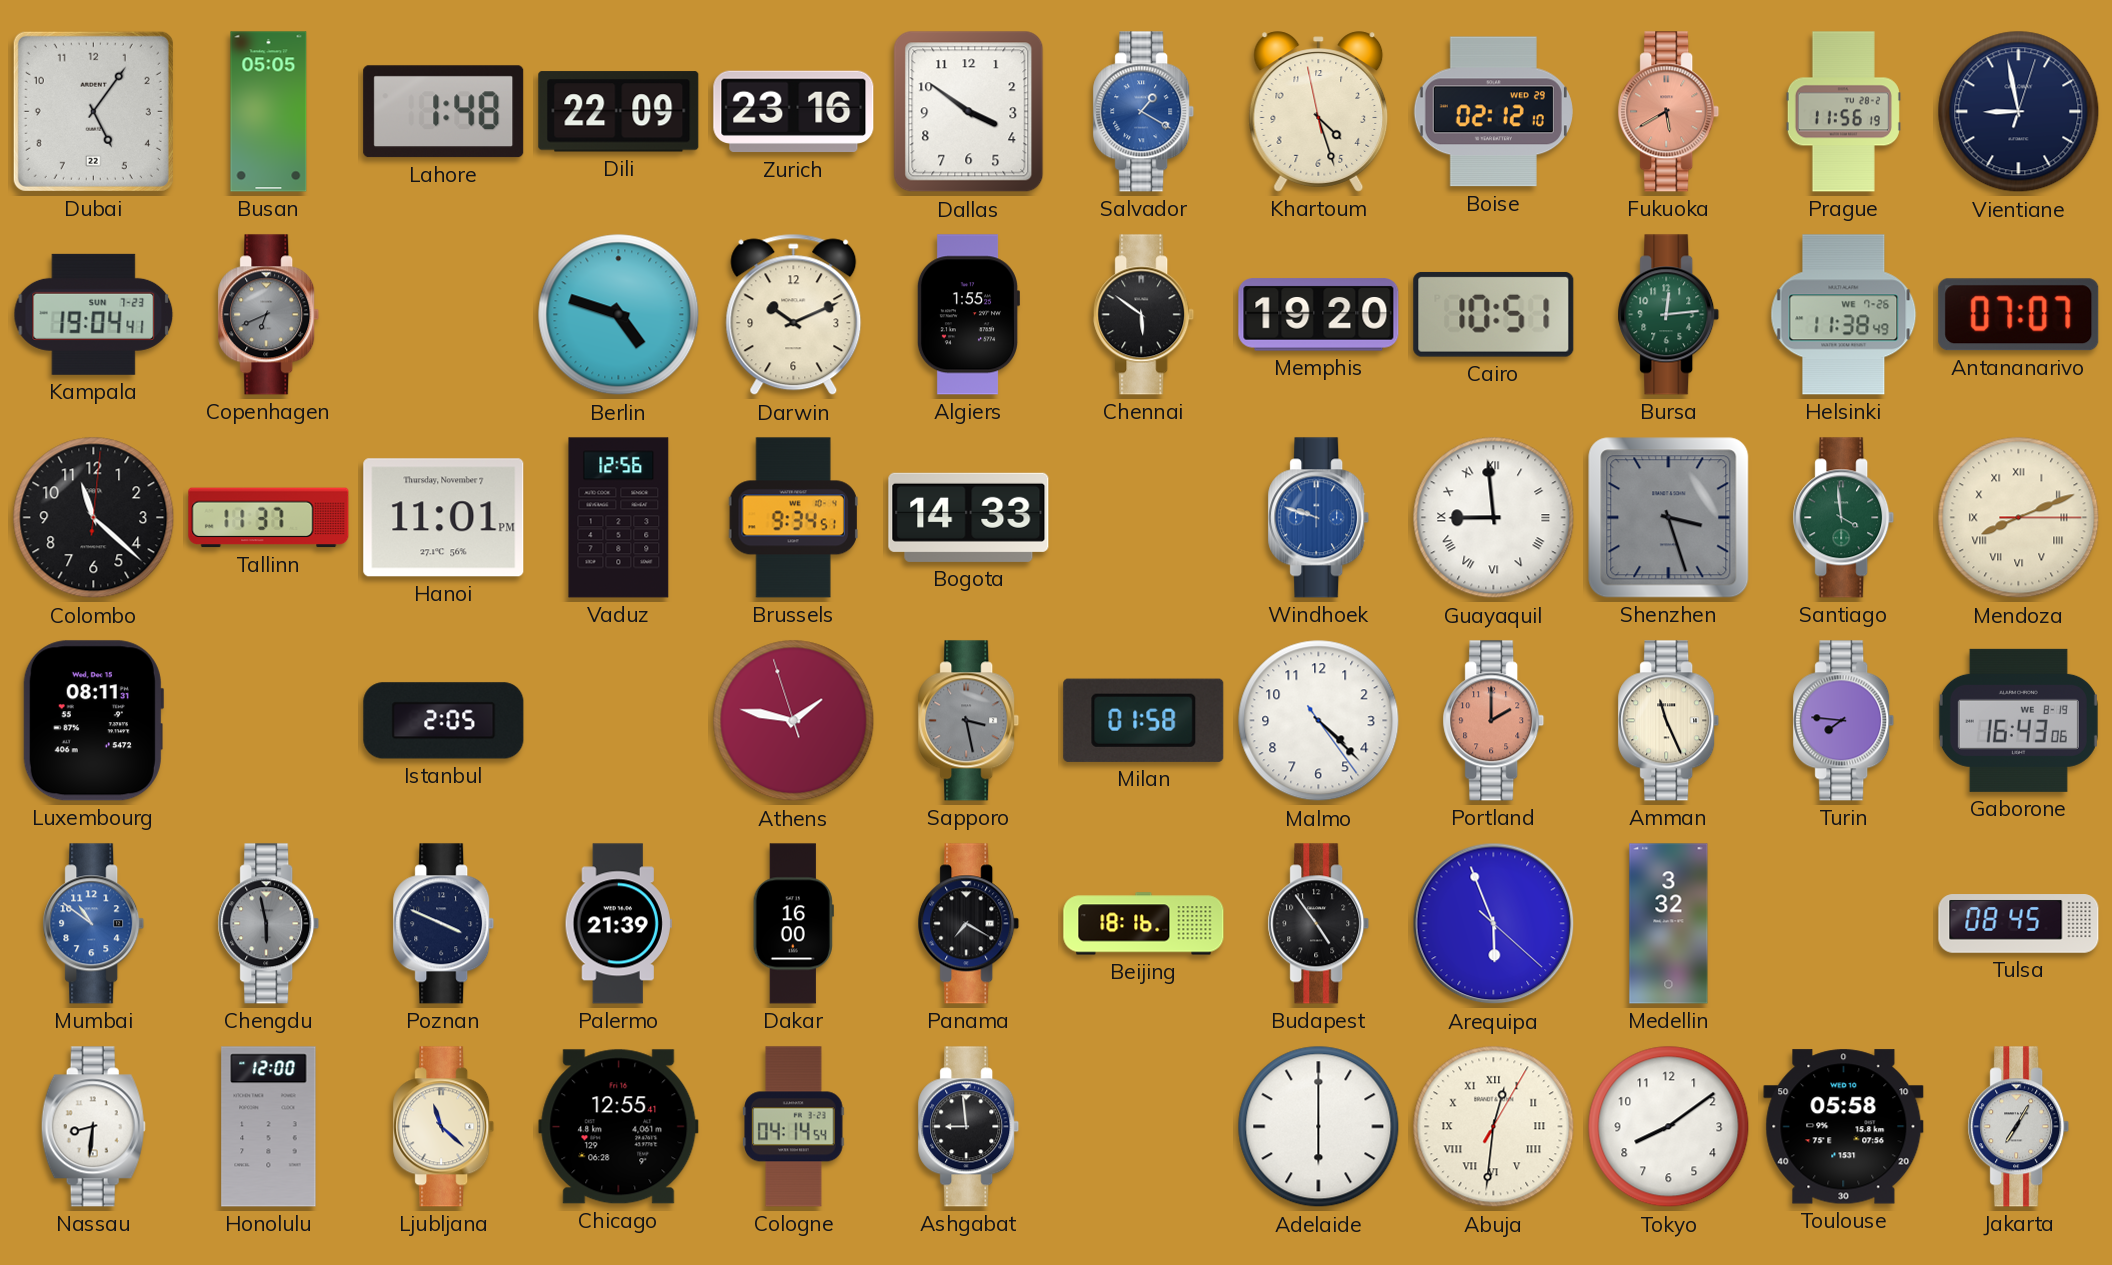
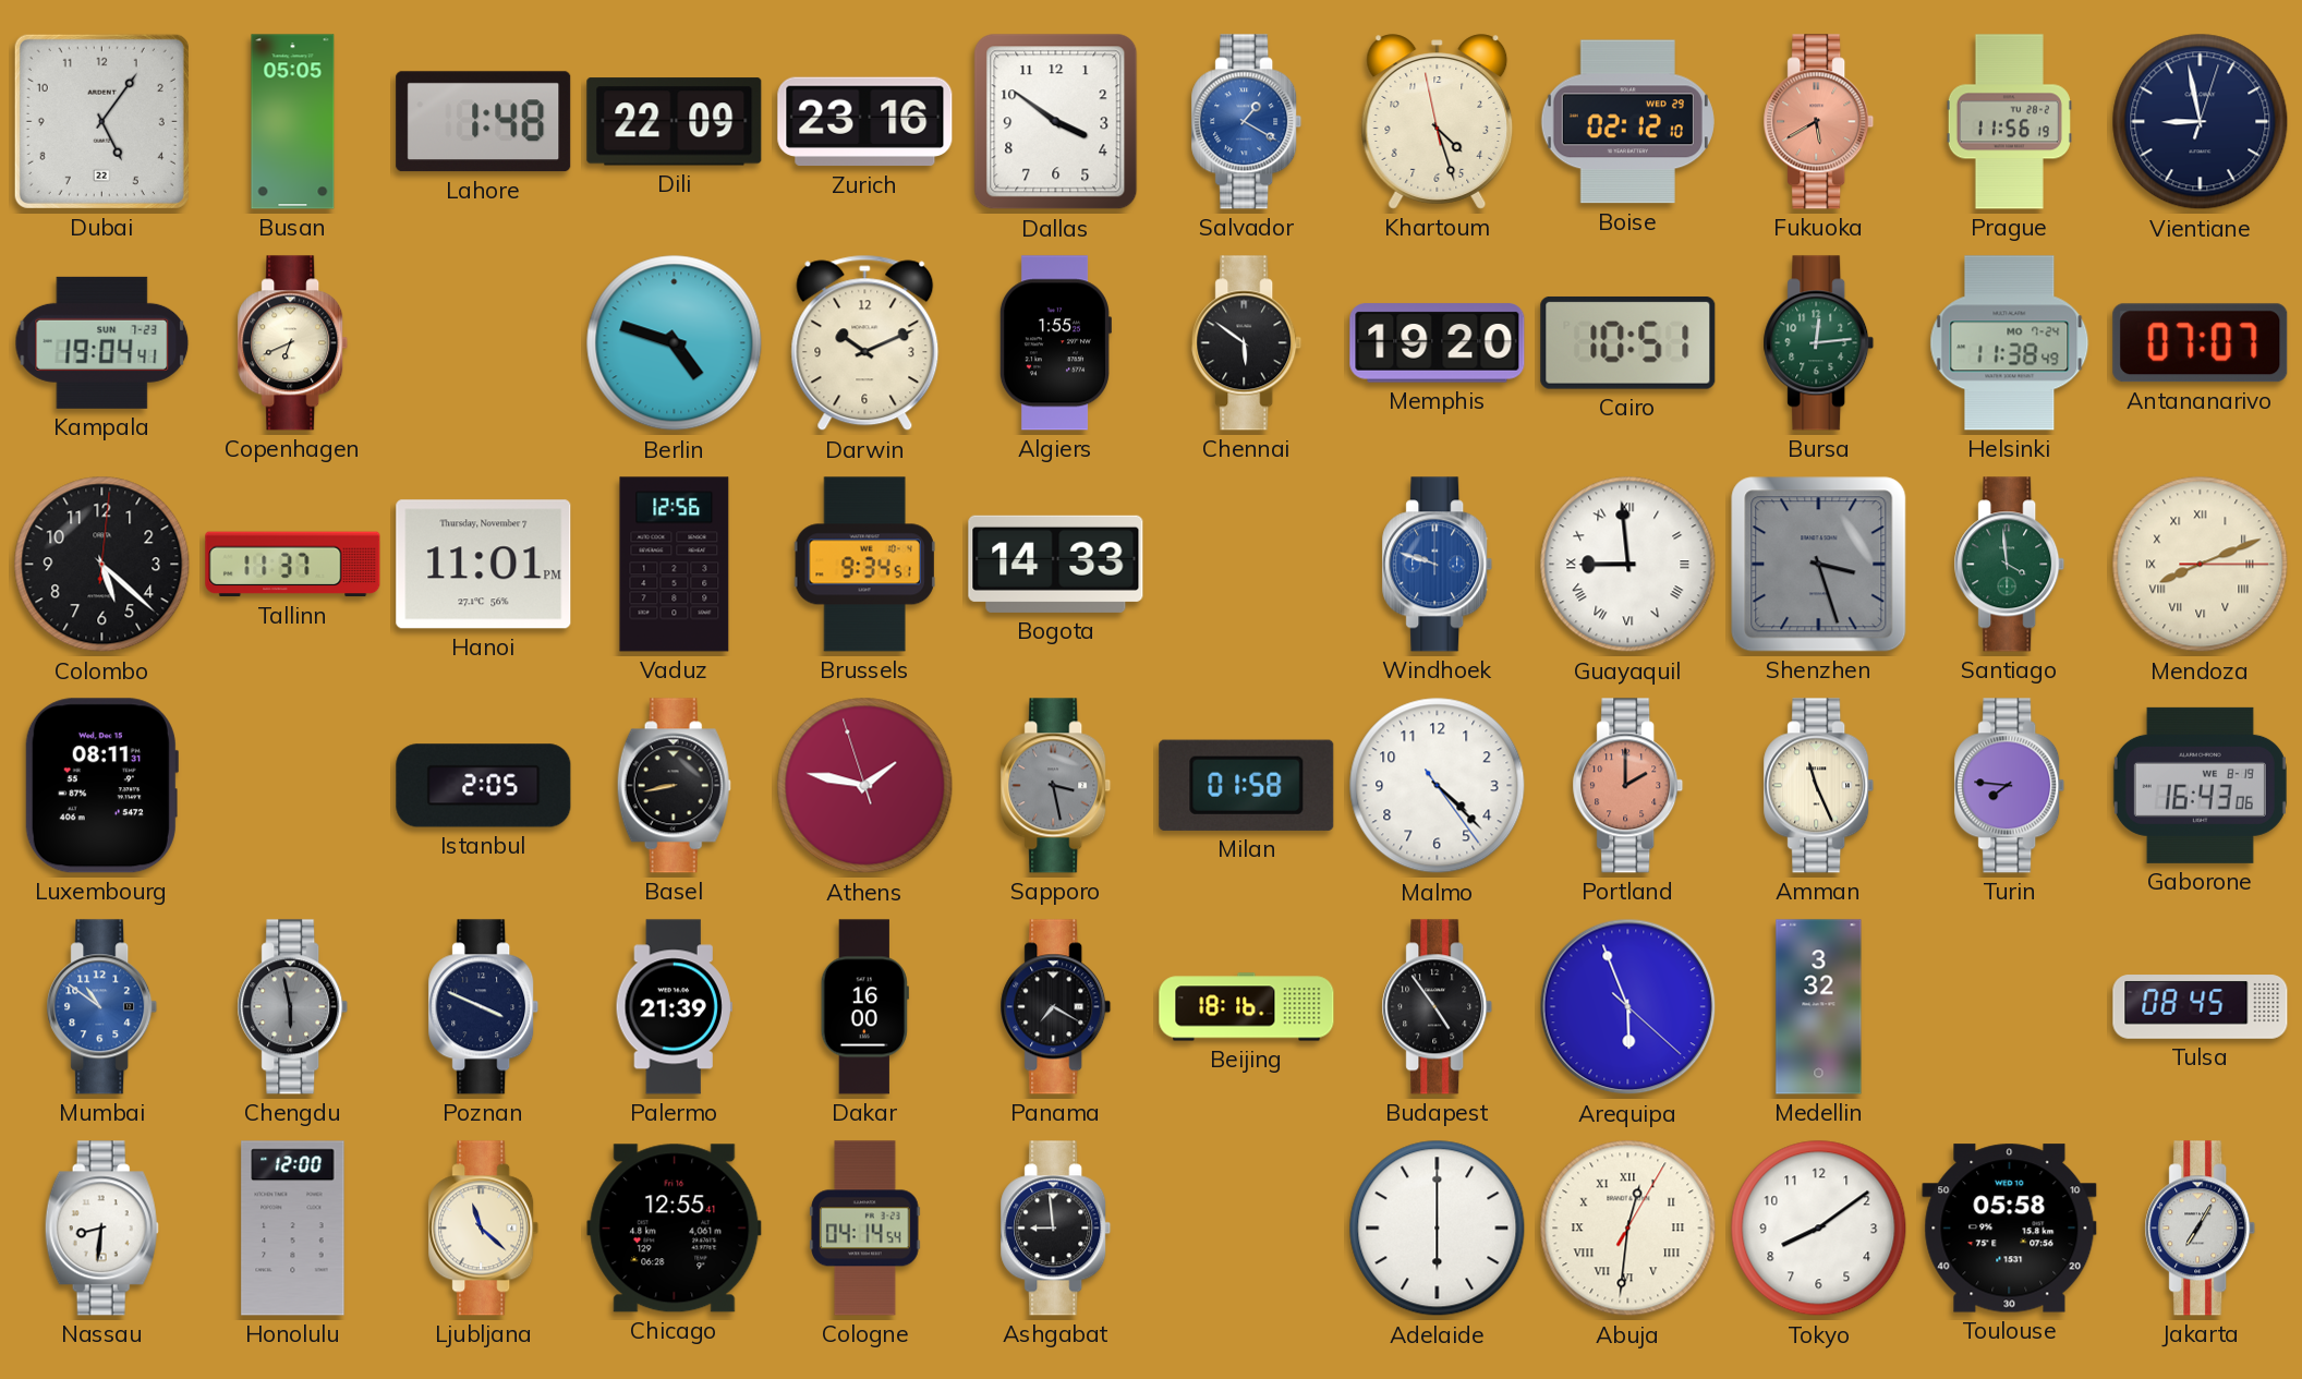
Copenhagen dial: grey -> cream
Helsinki date: WE 7-26 -> MO 7-24
Colombo: 11:22 -> 5:22
Basel: none -> 8:43
